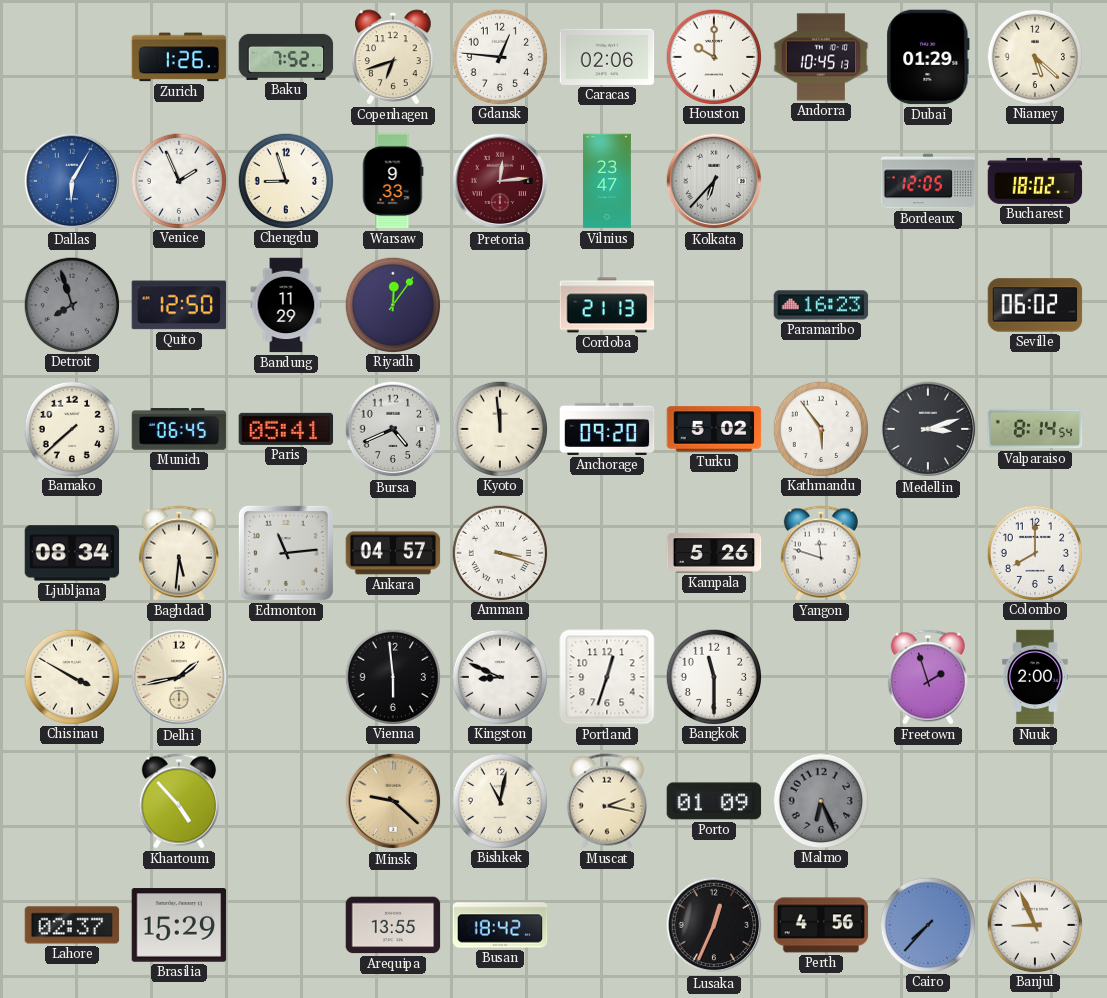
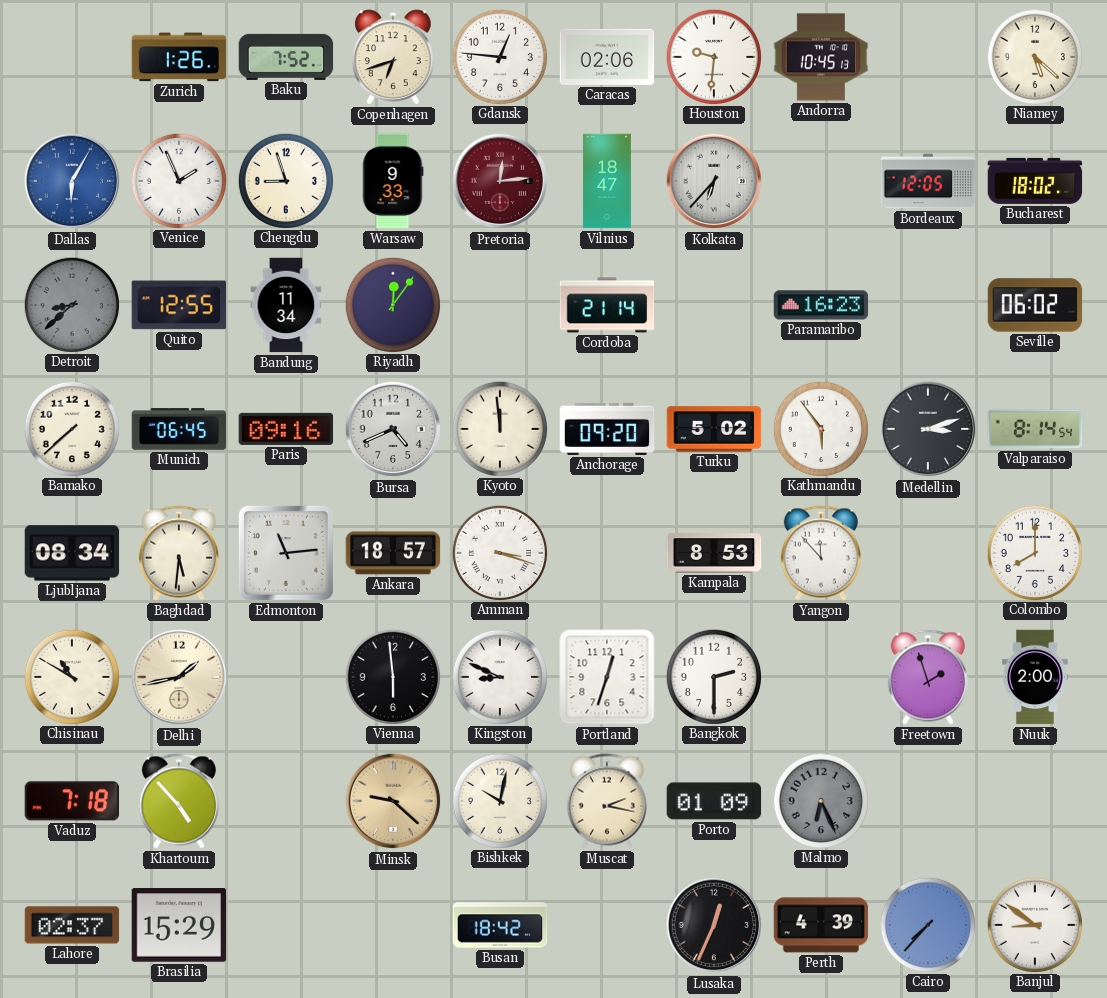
Houston: 10:00 -> 9:31
Dubai: 01:29 -> none
Vilnius: 23:47 -> 18:47
Detroit: 7:57 -> 8:38
Quito: 12:50 -> 12:55
Bandung: 11:29 -> 11:34
Cordoba: 21:13 -> 21:14
Paris: 05:41 -> 09:16
Ankara: 04:57 -> 18:57
Kampala: 5:26 -> 8:53
Yangon: 11:48 -> 11:53
Chisinau: 3:50 -> 10:50
Bangkok: 11:30 -> 2:30
Vaduz: none -> 7:18
Bishkek: 11:02 -> 10:02
Arequipa: 13:55 -> none
Perth: 4:56 -> 4:39
Banjul: 8:56 -> 8:51
